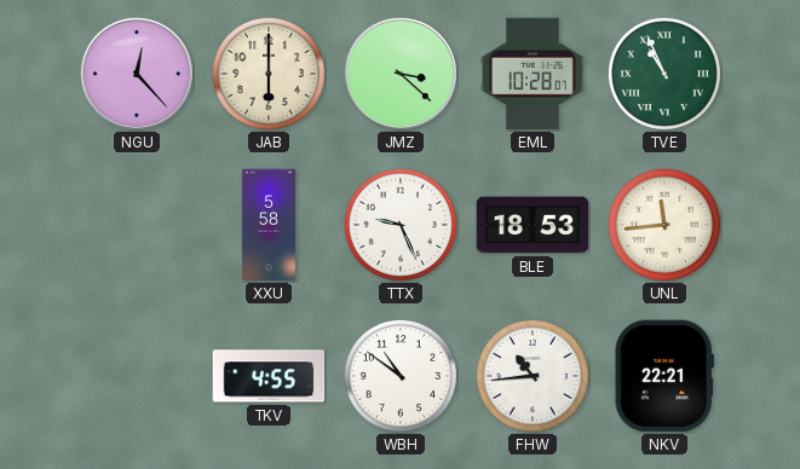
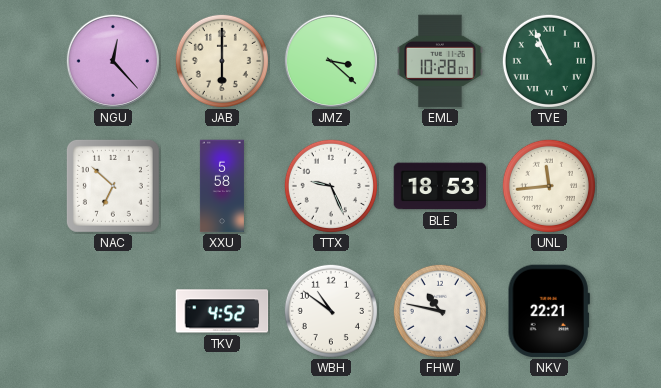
NAC: none -> 6:52
TKV: 4:55 -> 4:52
FHW: 10:44 -> 10:47
